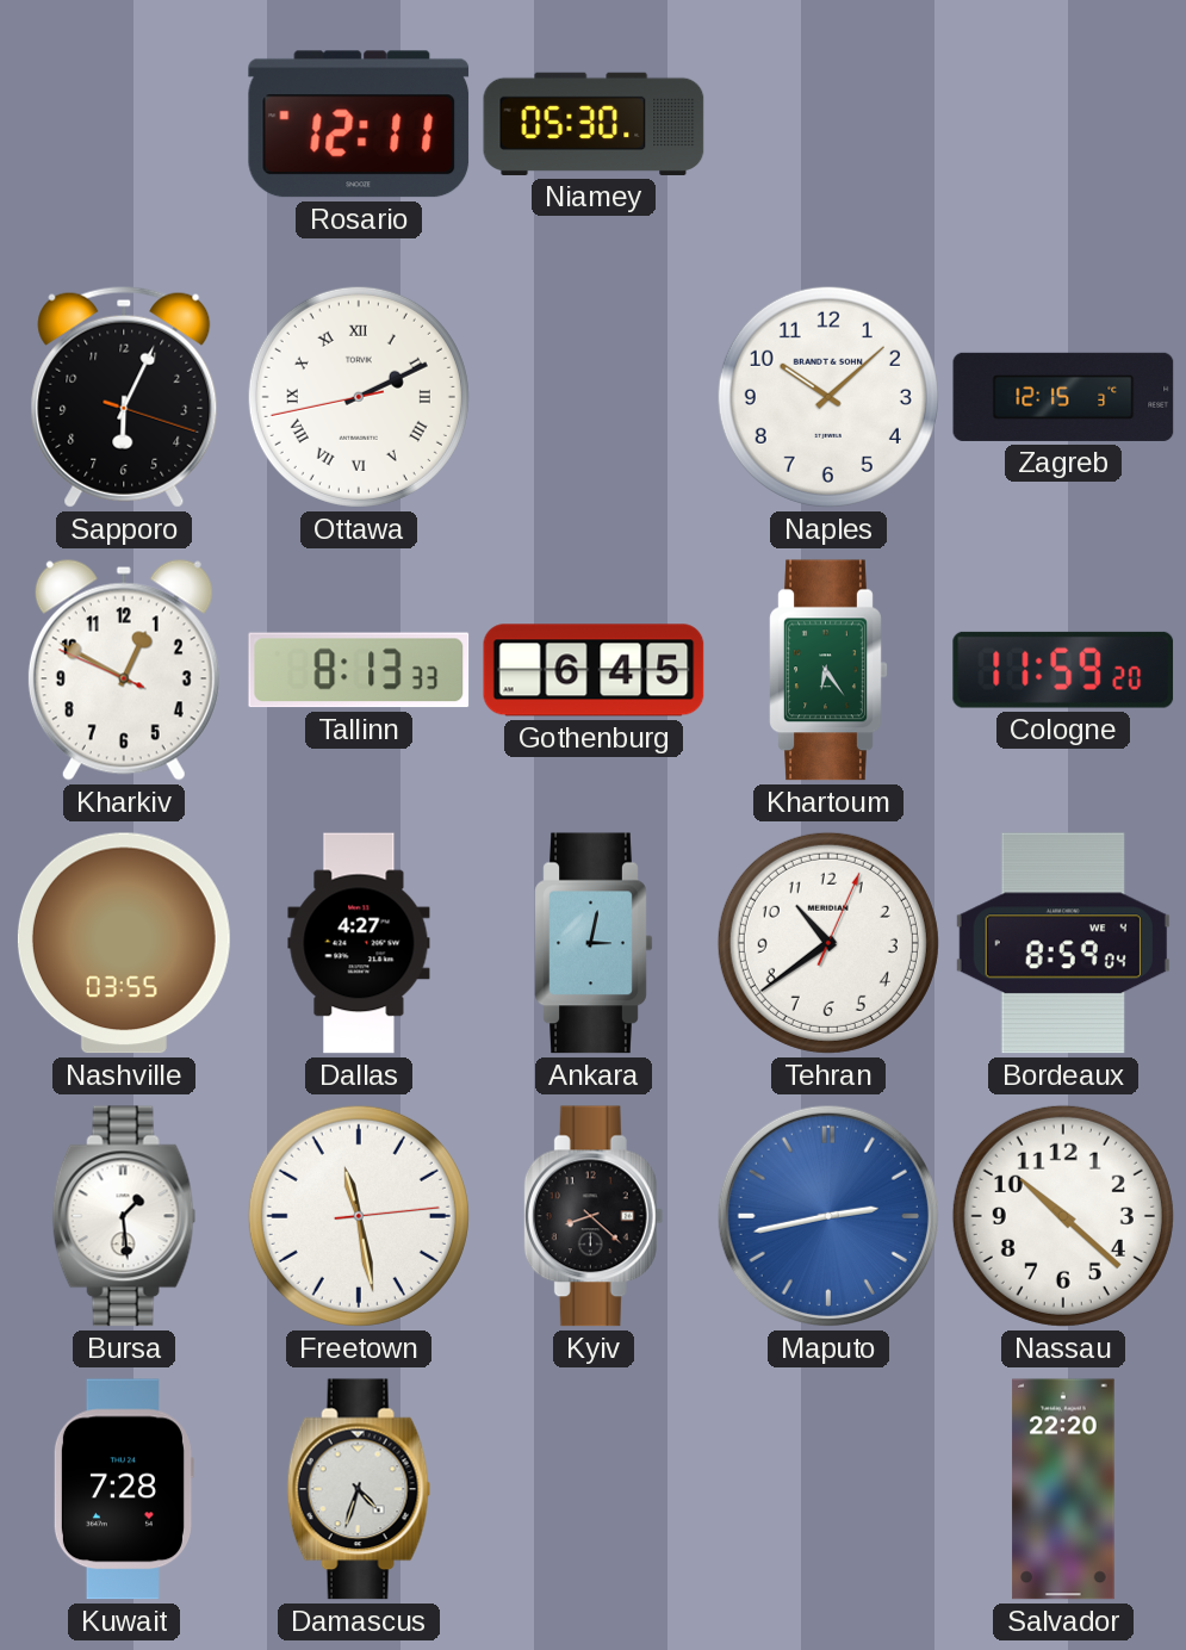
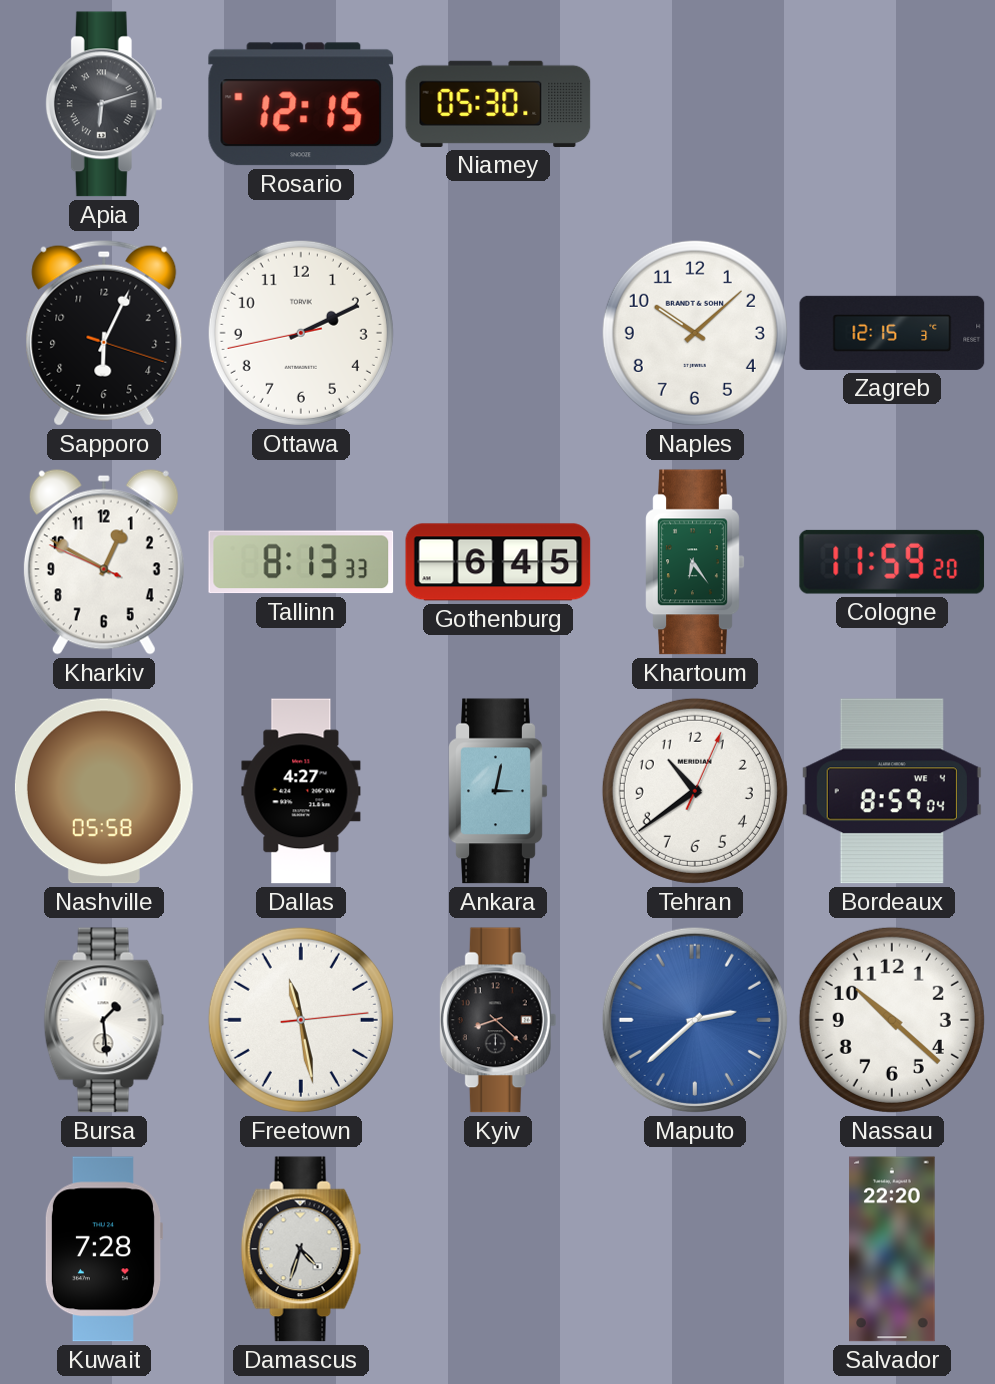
Apia: none -> 6:12
Rosario: 12:11 -> 12:15
Ottawa numerals: Roman -> Arabic
Nashville: 03:55 -> 05:58
Maputo: 2:43 -> 2:38
